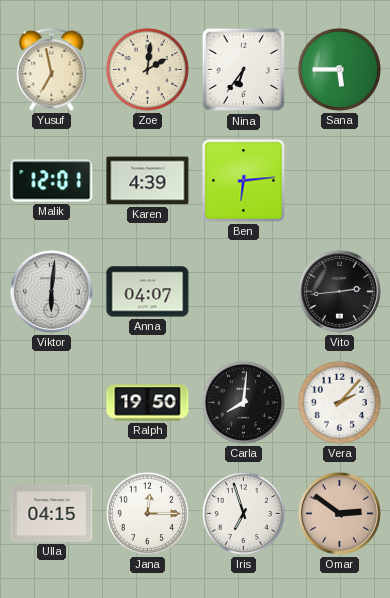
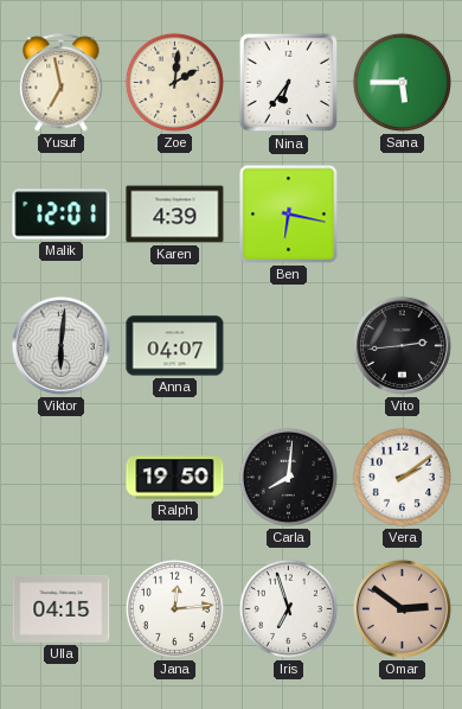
Ben: 6:14 -> 6:17
Vera: 2:07 -> 2:09
Jana: 12:15 -> 12:14
